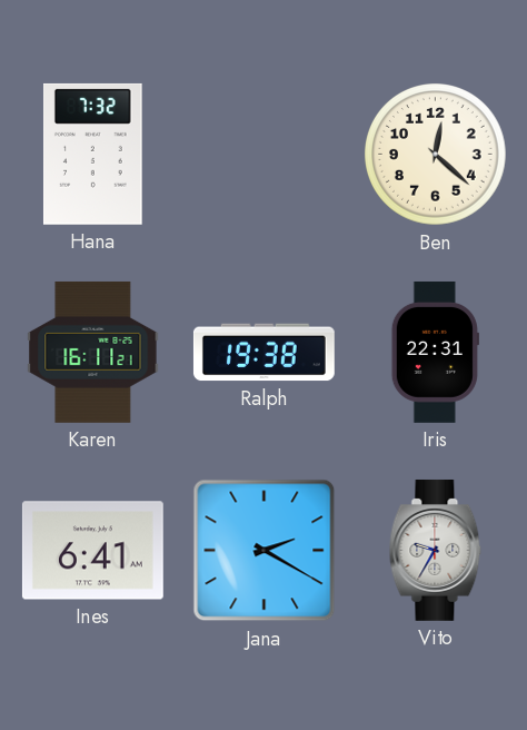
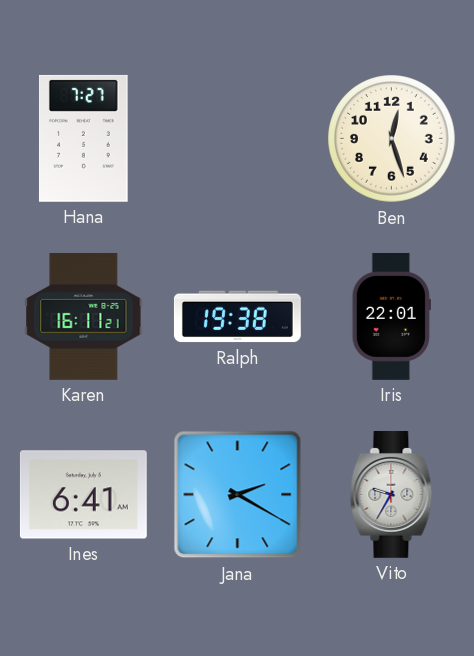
Hana: 7:32 -> 7:27
Ben: 12:22 -> 12:27
Iris: 22:31 -> 22:01
